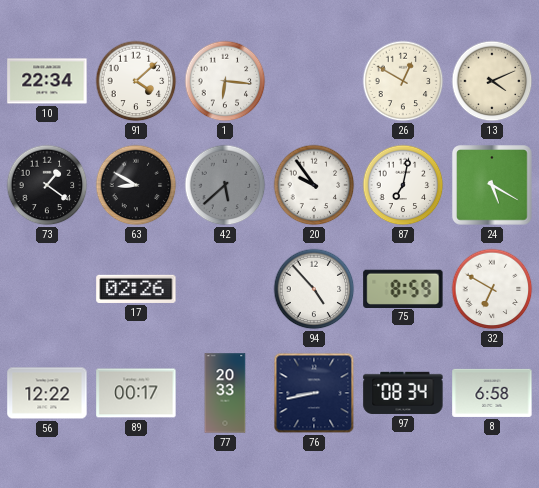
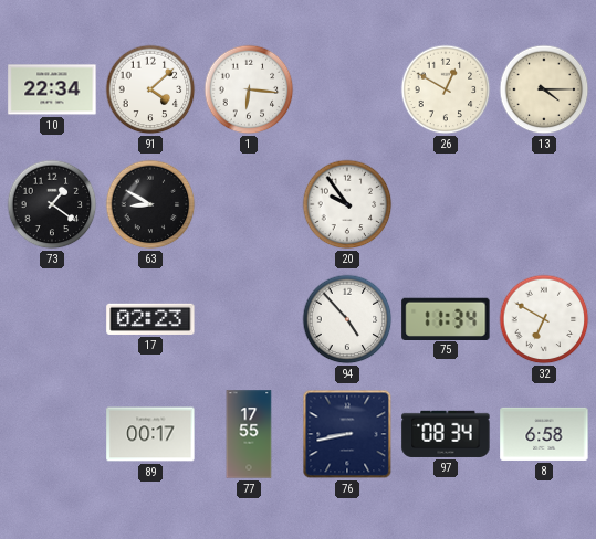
13: 4:11 -> 4:15
42: 5:38 -> none
87: 7:02 -> none
24: 5:20 -> none
17: 02:26 -> 02:23
75: 8:59 -> 11:34
56: 12:22 -> none
77: 20:33 -> 17:55
